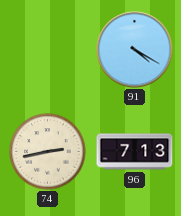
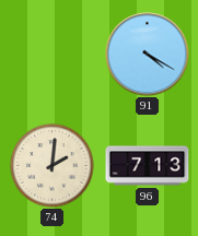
74: 2:43 -> 2:01
